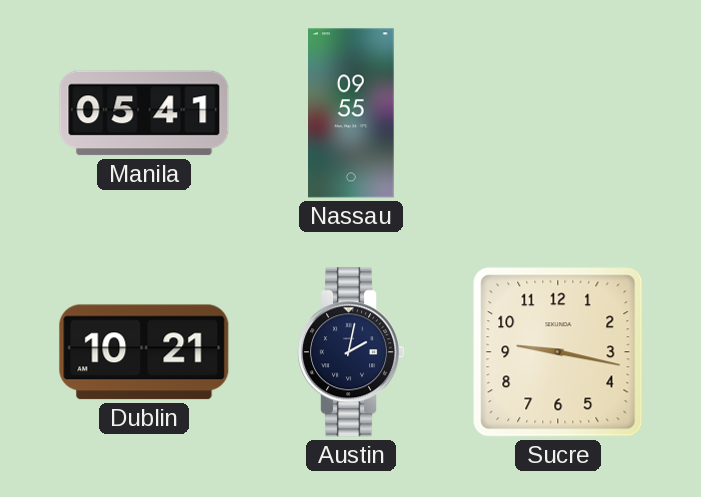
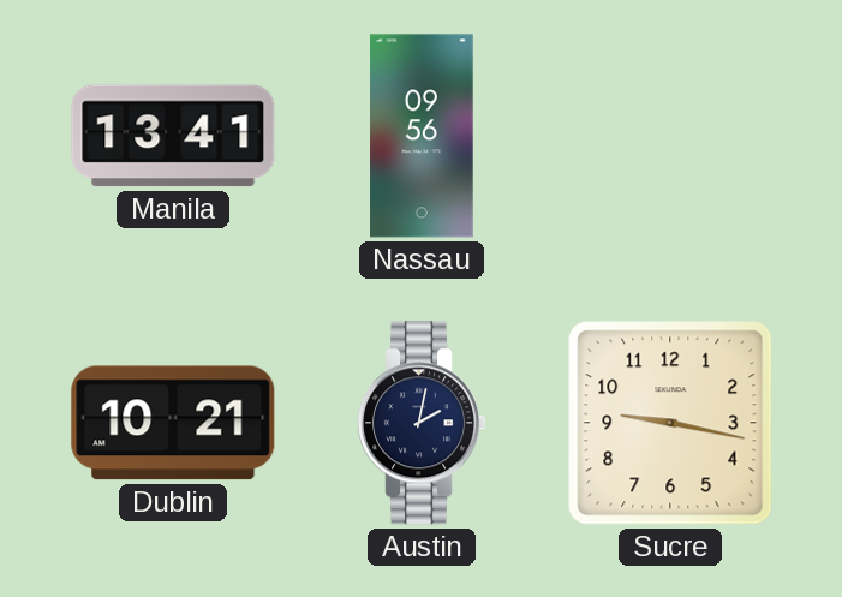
Manila: 05:41 -> 13:41
Nassau: 09:55 -> 09:56
